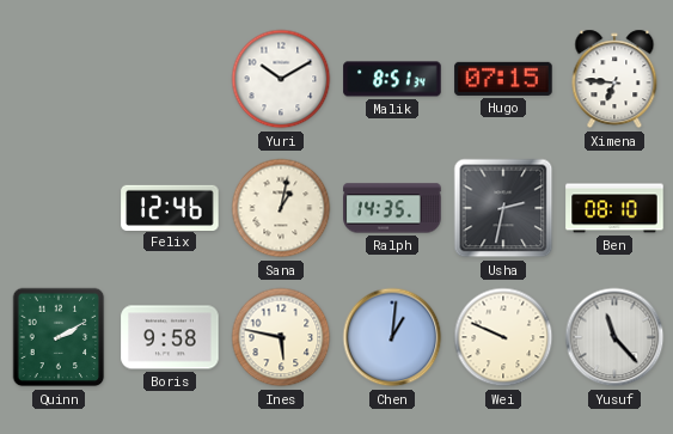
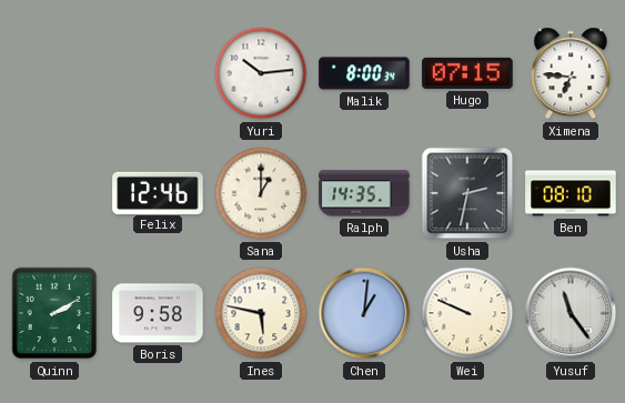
Yuri: 10:10 -> 10:14
Malik: 8:51 -> 8:00
Sana: 1:02 -> 1:00
Yusuf: 11:23 -> 11:24
